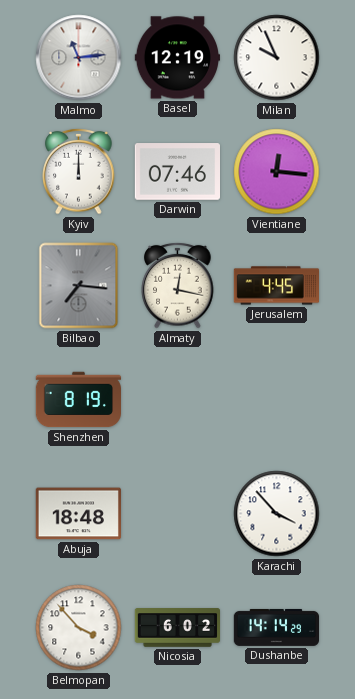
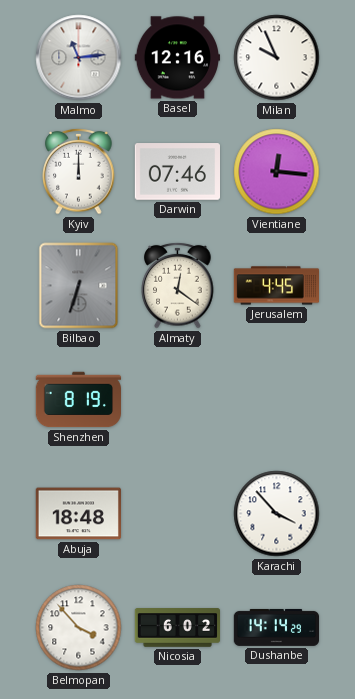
Basel: 12:19 -> 12:16
Bilbao: 7:16 -> 6:33
Almaty: 12:17 -> 12:21
